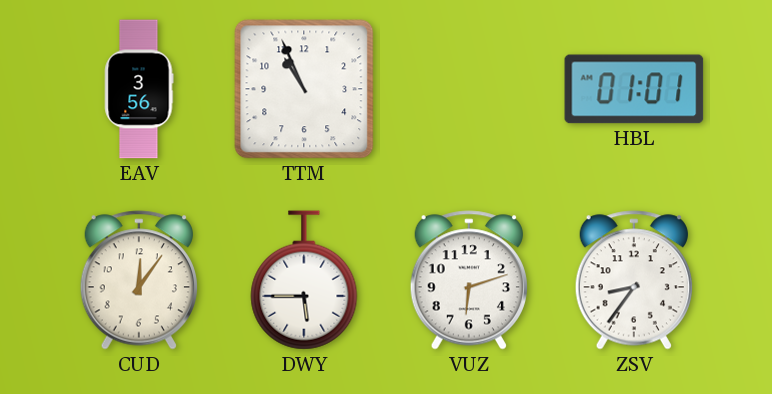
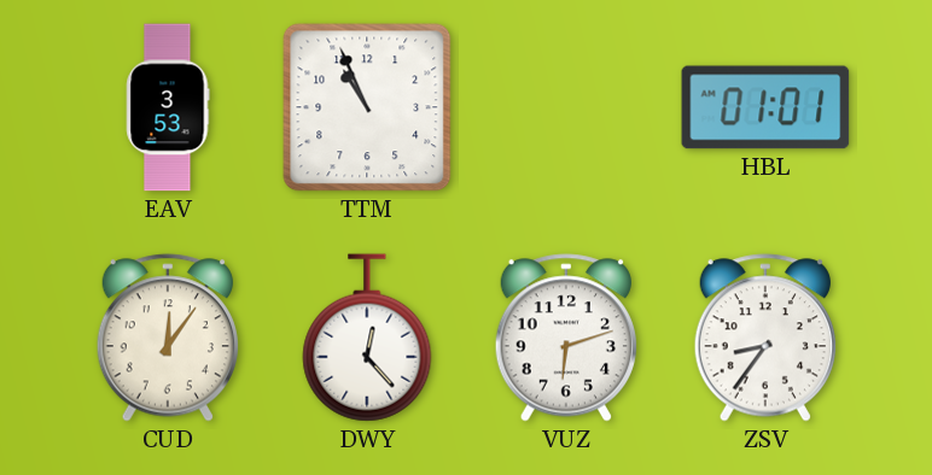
EAV: 3:56 -> 3:53
DWY: 5:45 -> 12:23
